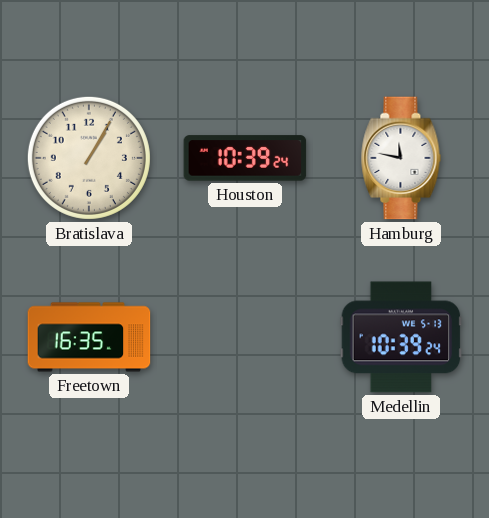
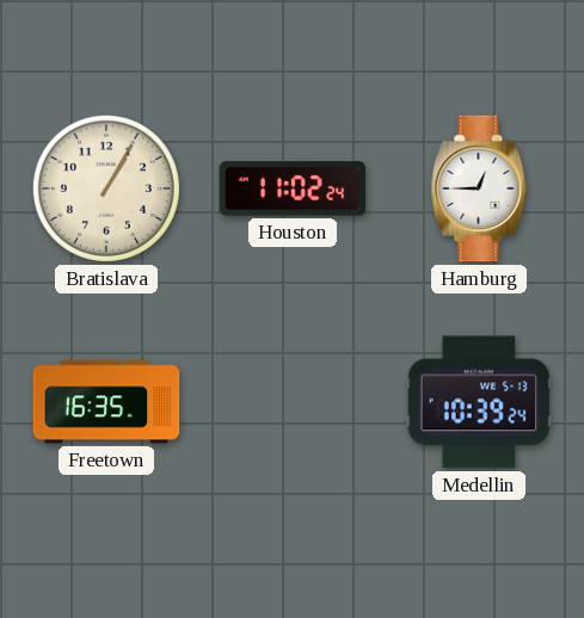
Houston: 10:39 -> 11:02
Hamburg: 11:47 -> 12:45
